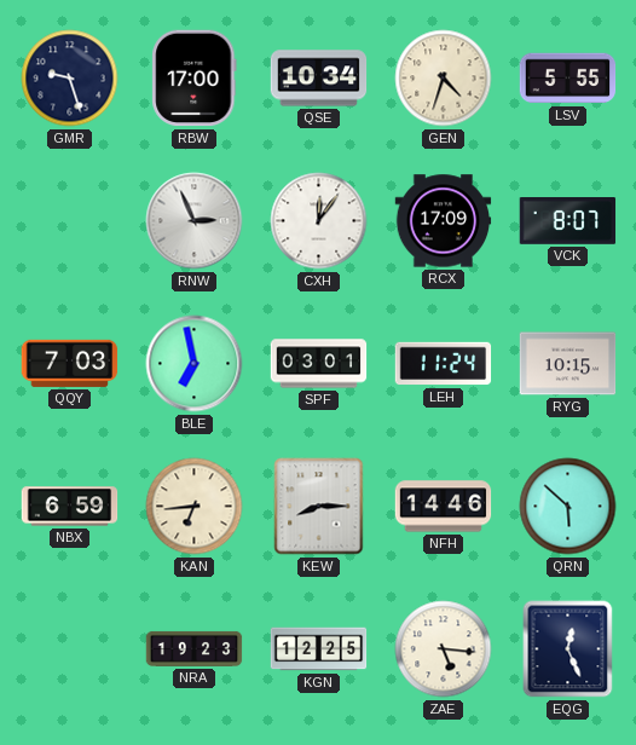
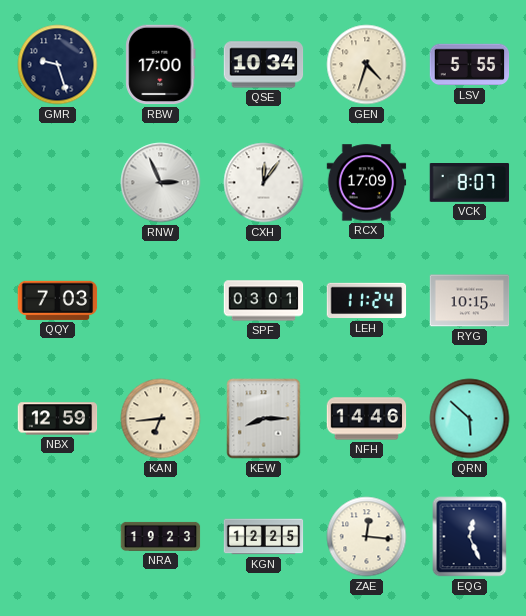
BLE: 6:58 -> none
NBX: 6:59 -> 12:59
ZAE: 5:16 -> 12:16
